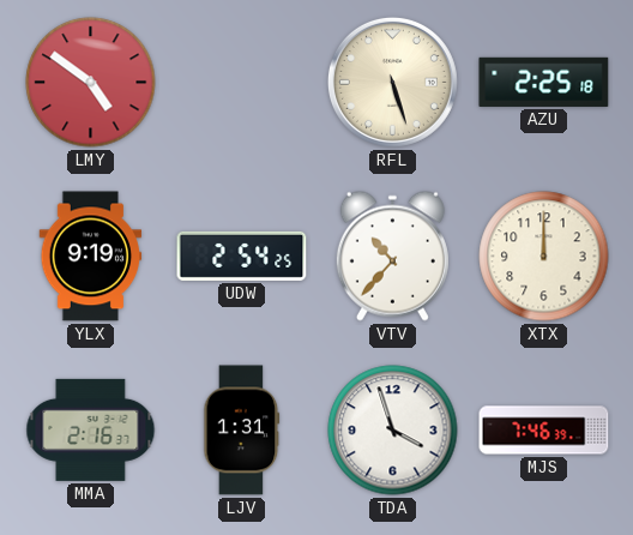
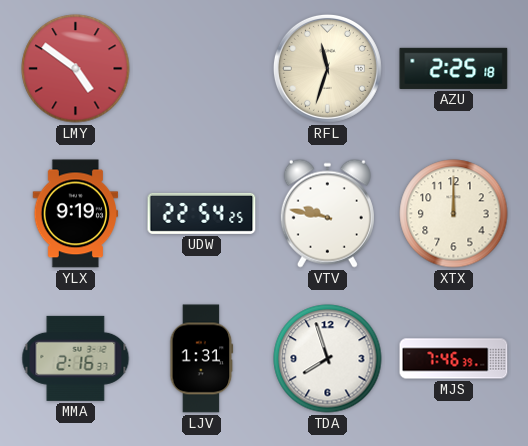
RFL: 5:27 -> 11:33
UDW: 2:54 -> 22:54
VTV: 10:37 -> 9:47
TDA: 3:57 -> 7:57
